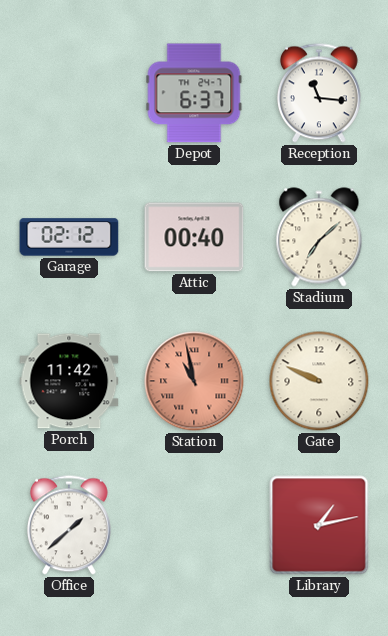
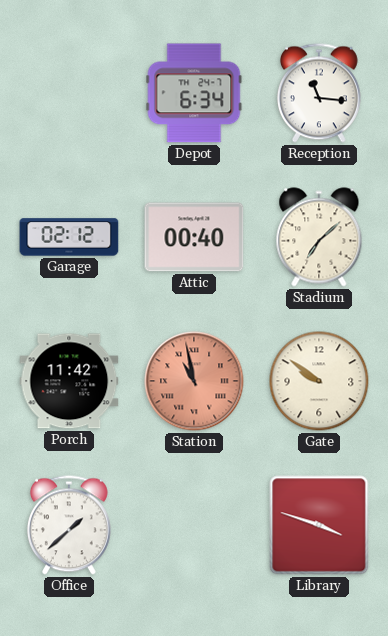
Depot: 6:37 -> 6:34
Gate: 9:49 -> 9:51
Library: 1:13 -> 3:48
